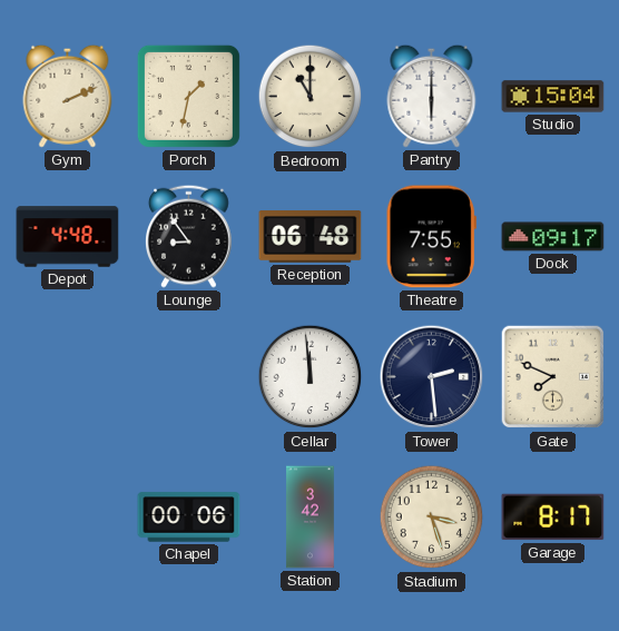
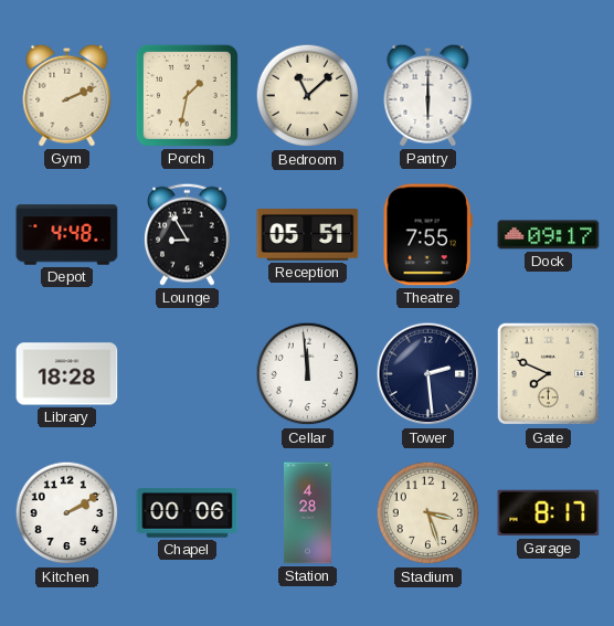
Bedroom: 11:00 -> 11:08
Studio: 15:04 -> none
Lounge: 8:54 -> 8:55
Reception: 06:48 -> 05:51
Library: none -> 18:28
Kitchen: none -> 2:10
Station: 3:42 -> 4:28
